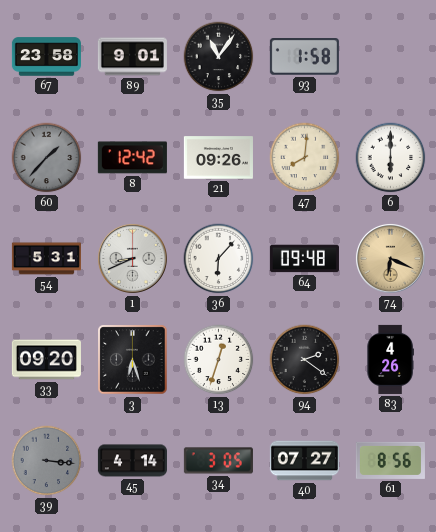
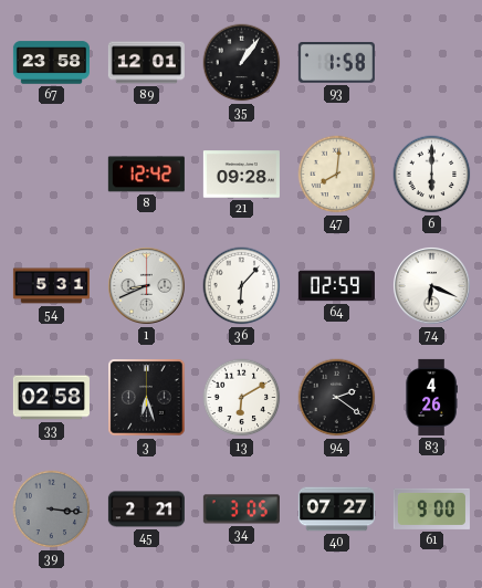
89: 9:01 -> 12:01
35: 11:06 -> 1:06
60: 1:37 -> none
21: 09:26 -> 09:28
64: 09:48 -> 02:59
74 dial: champagne -> white
33: 09:20 -> 02:58
13: 12:33 -> 6:10
45: 4:14 -> 2:21
61: 8:56 -> 9:00
